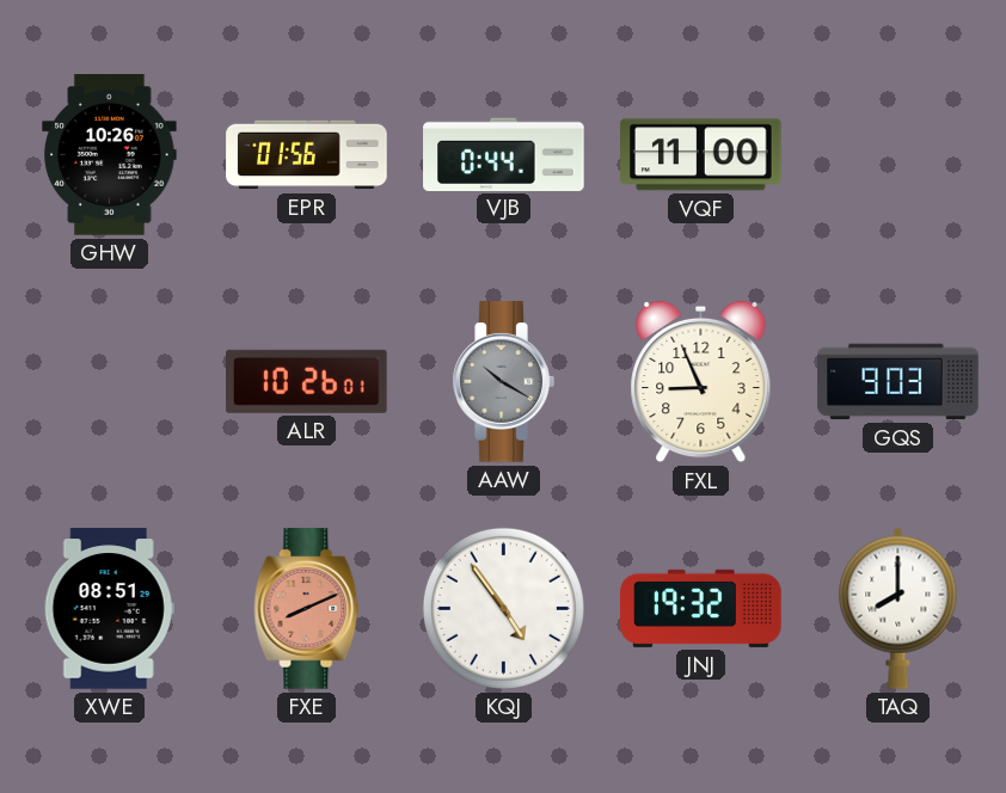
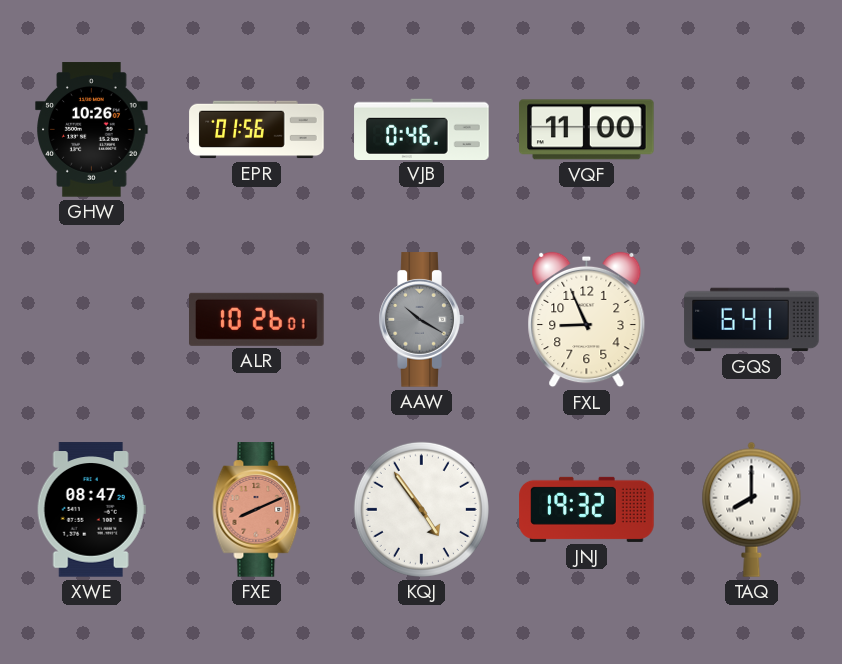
VJB: 0:44 -> 0:46
GQS: 9:03 -> 6:41
XWE: 08:51 -> 08:47
